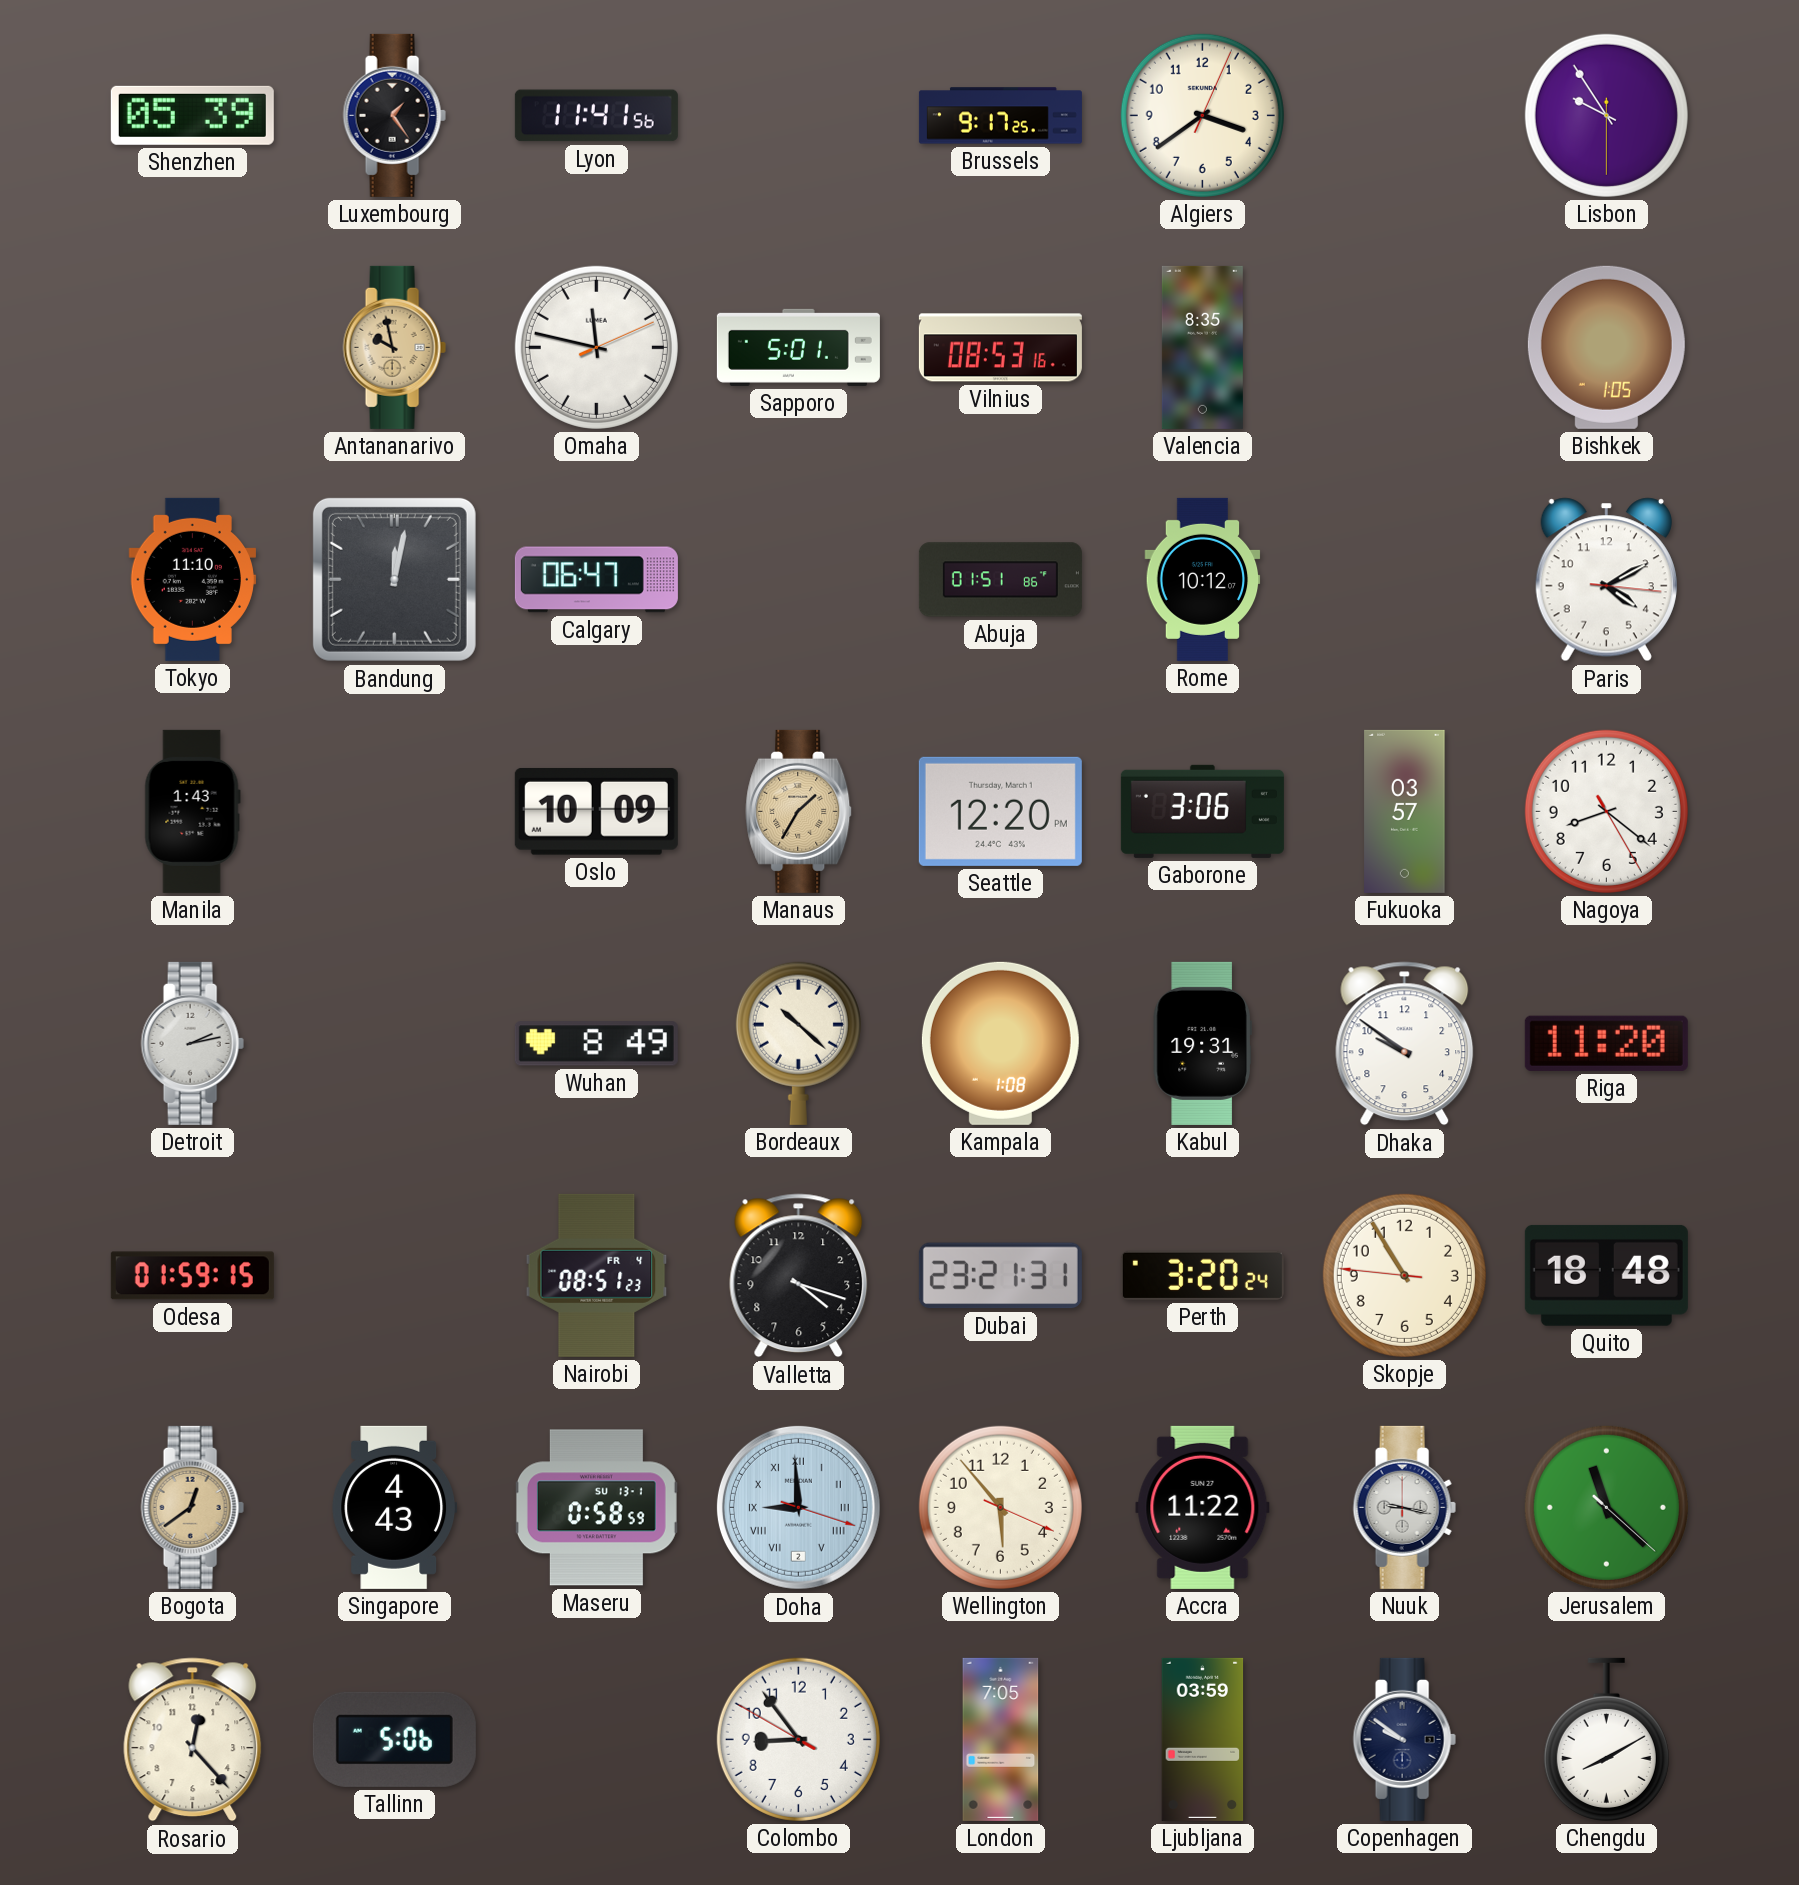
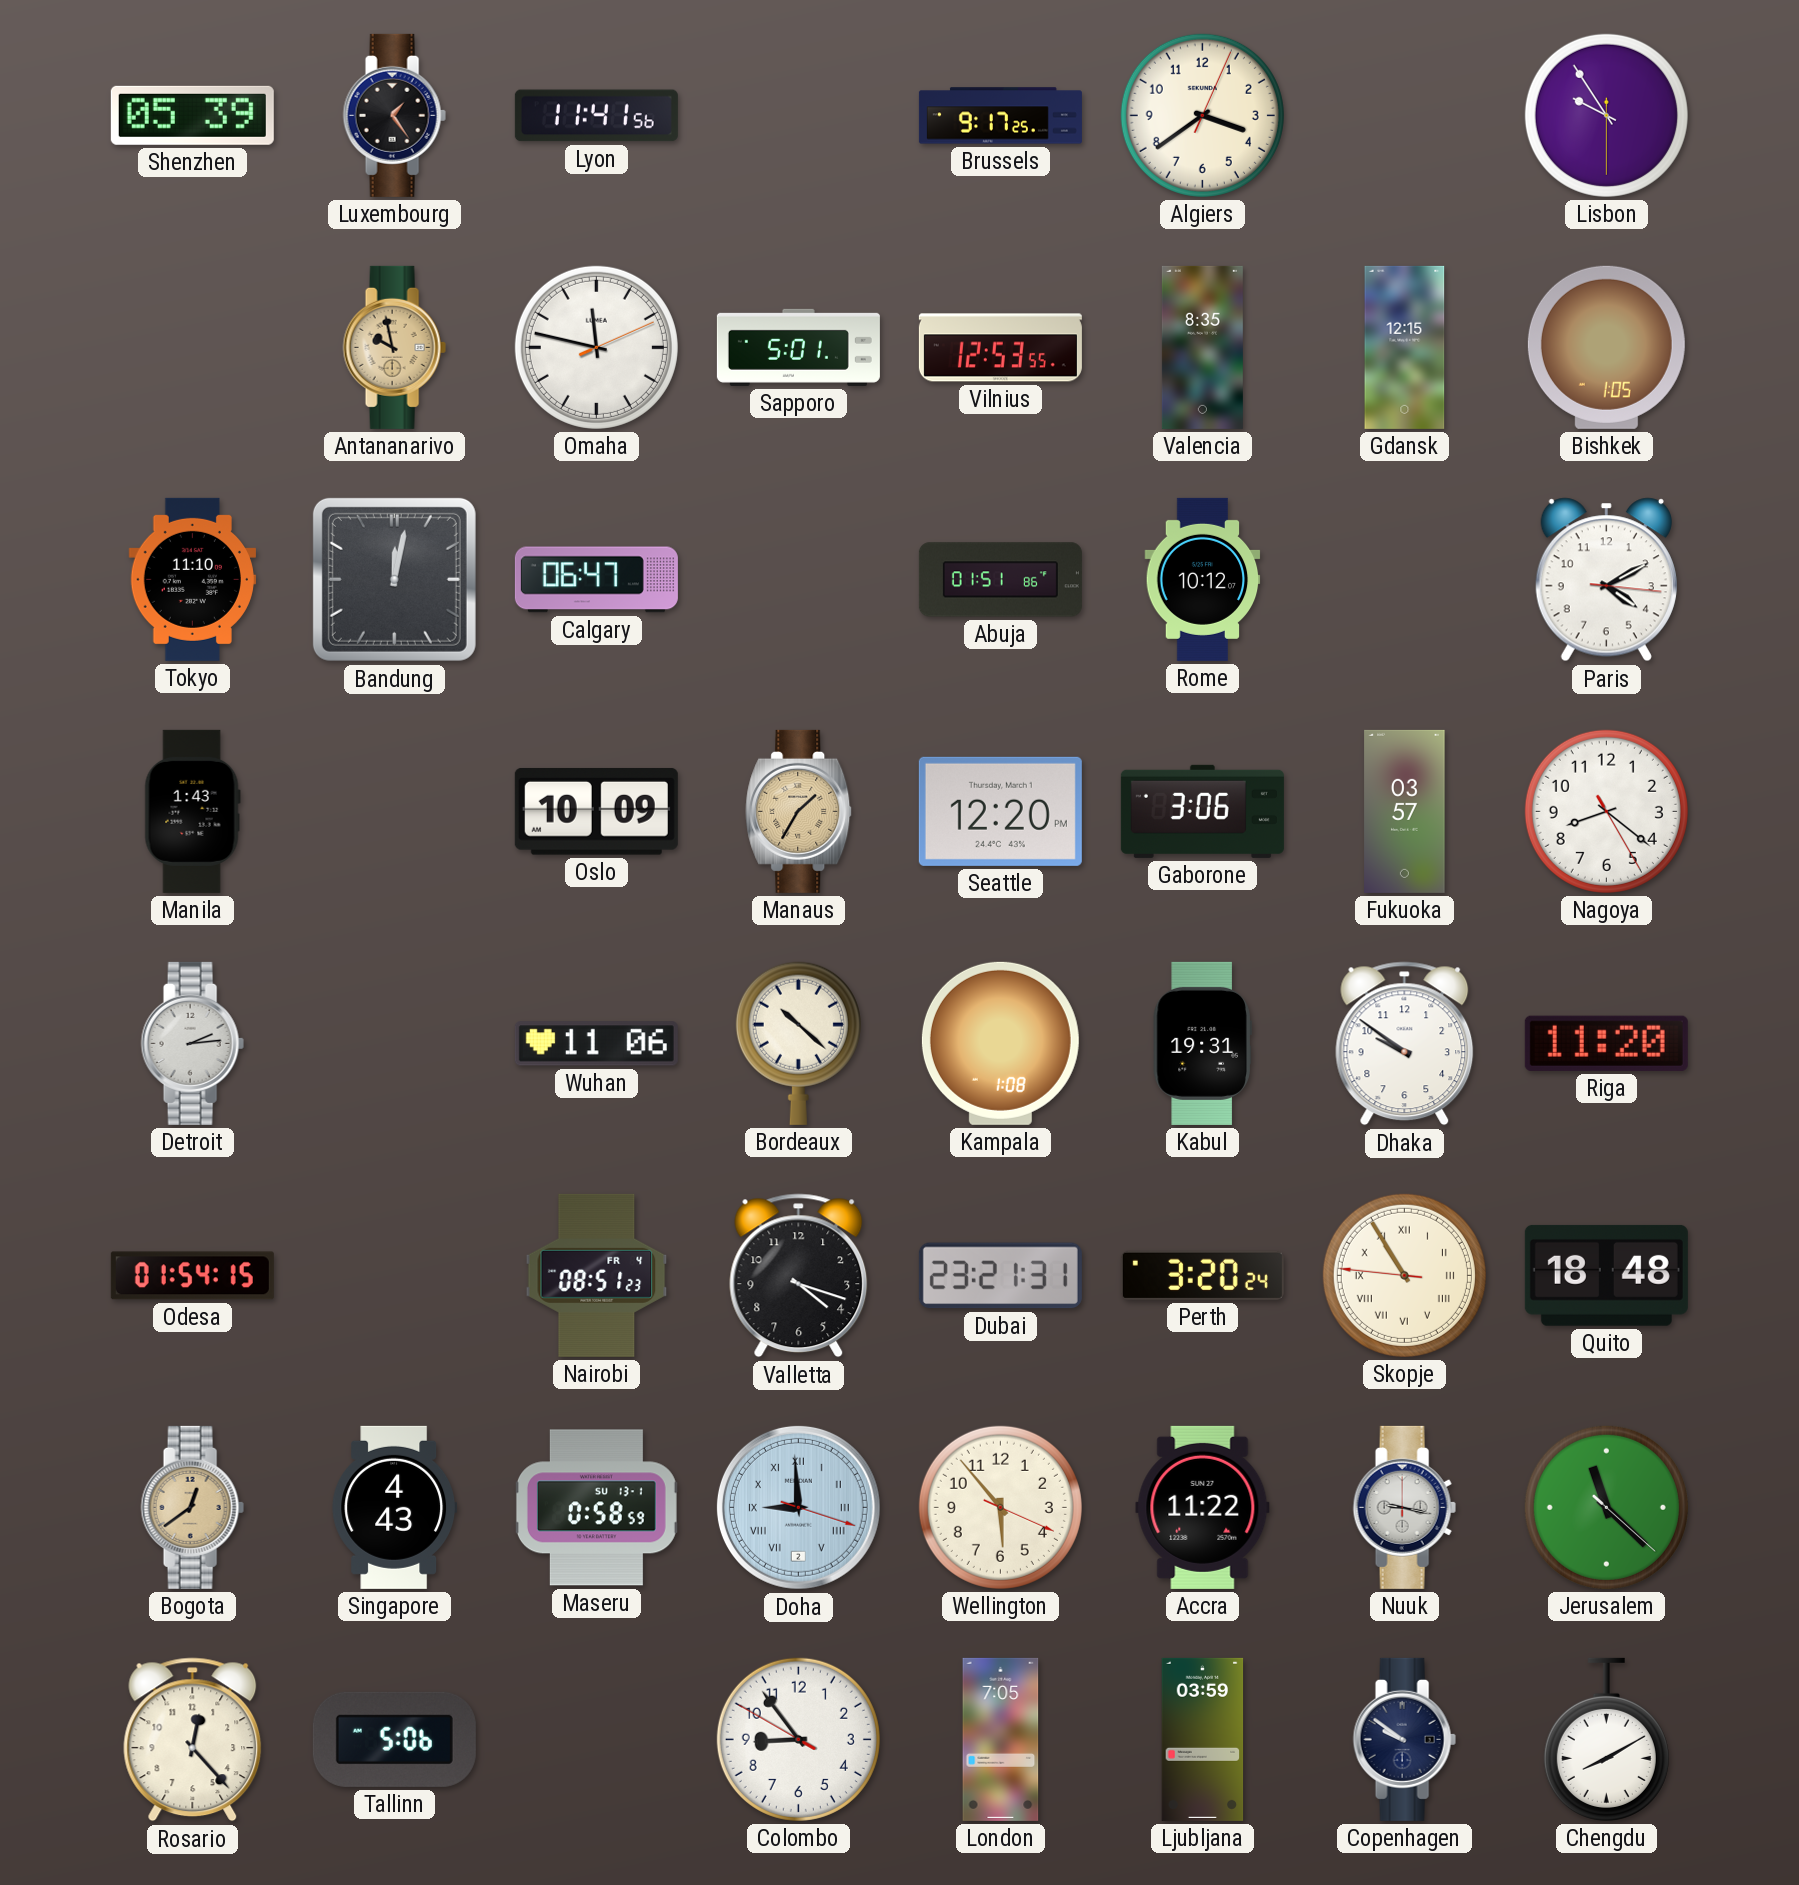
Vilnius: 08:53 -> 12:53
Gdansk: none -> 12:15
Detroit: 2:13 -> 2:14
Wuhan: 8:49 -> 11:06
Odesa: 01:59 -> 01:54
Skopje numerals: Arabic -> Roman
